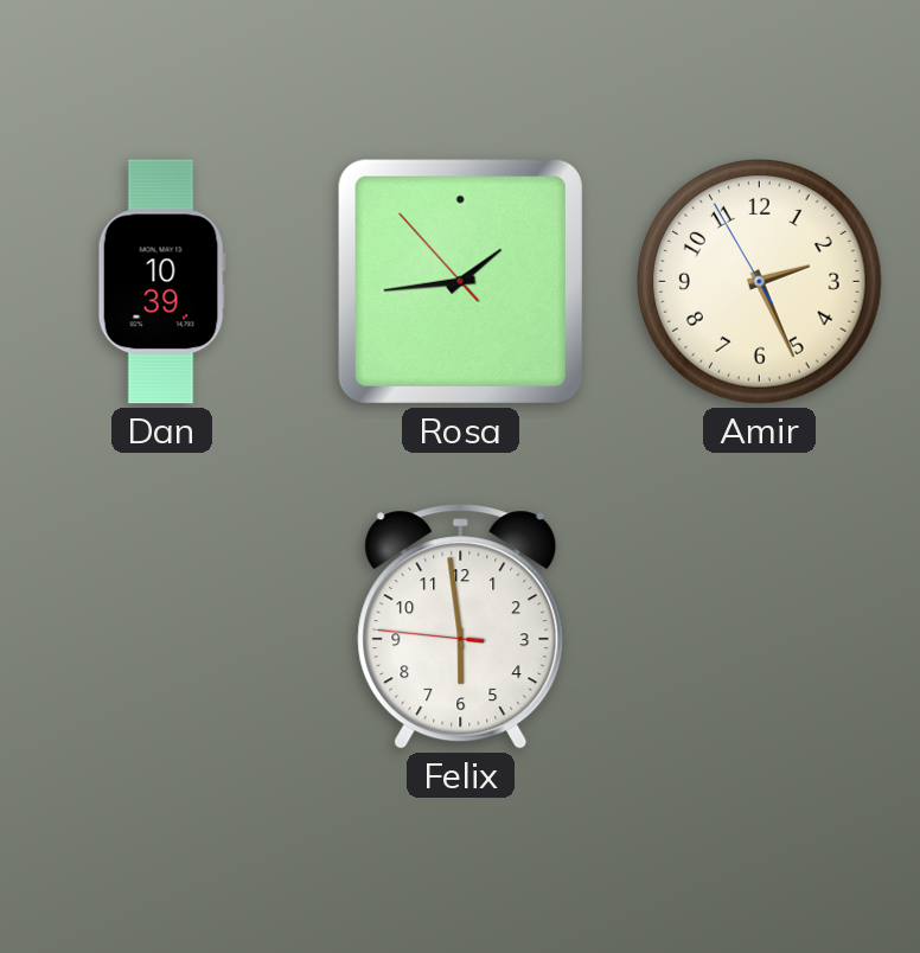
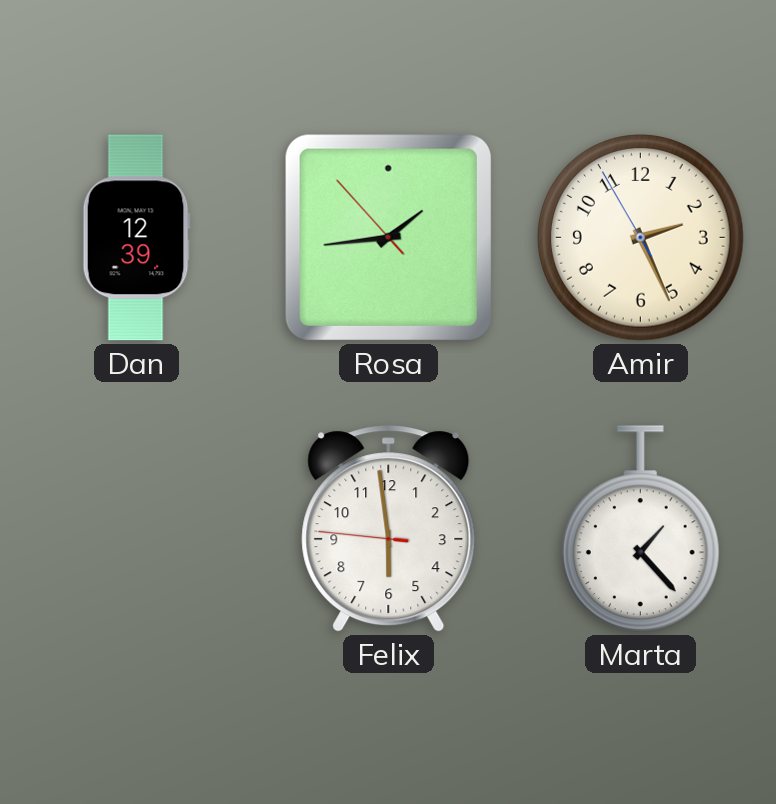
Dan: 10:39 -> 12:39
Marta: none -> 1:23
